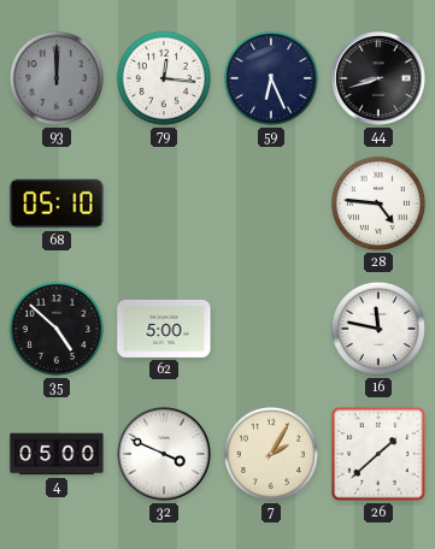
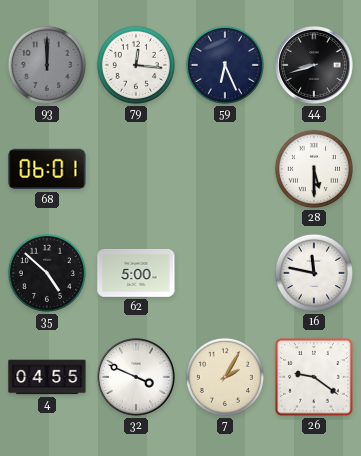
68: 05:10 -> 06:01
28: 4:46 -> 5:30
4: 05:00 -> 04:55
26: 1:38 -> 9:21
